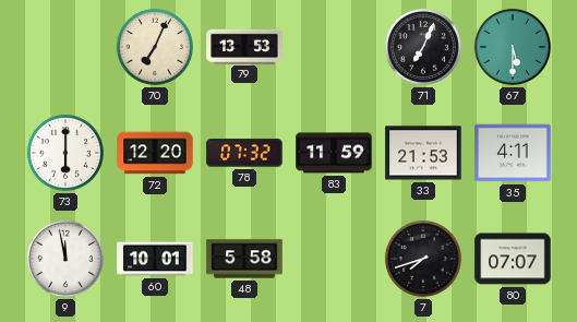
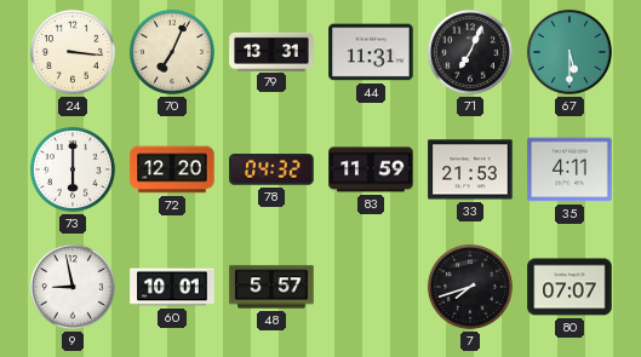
24: none -> 3:16
79: 13:53 -> 13:31
44: none -> 11:31
78: 07:32 -> 04:32
9: 11:58 -> 8:58
48: 5:58 -> 5:57
